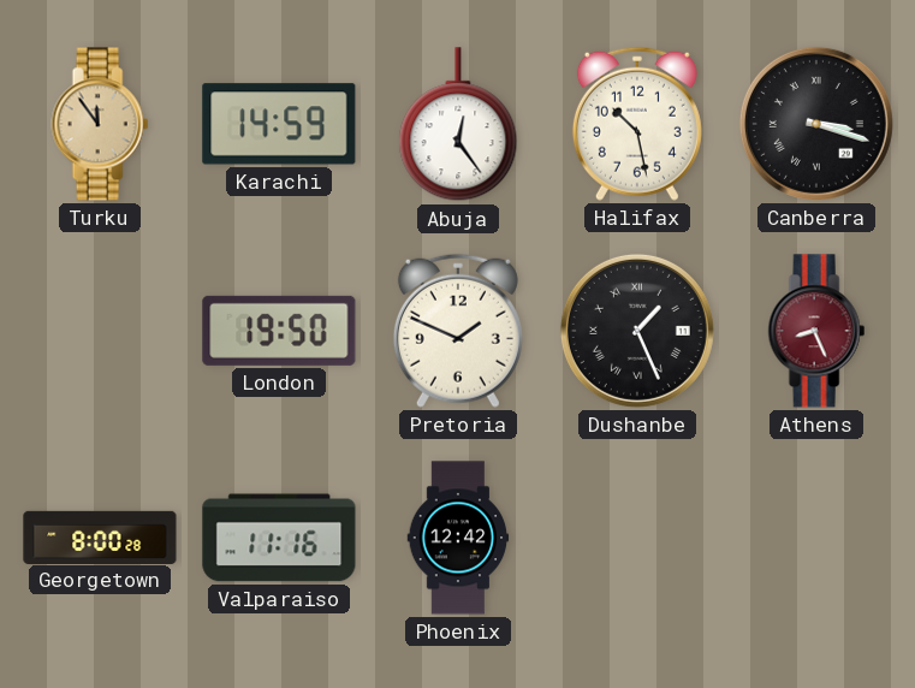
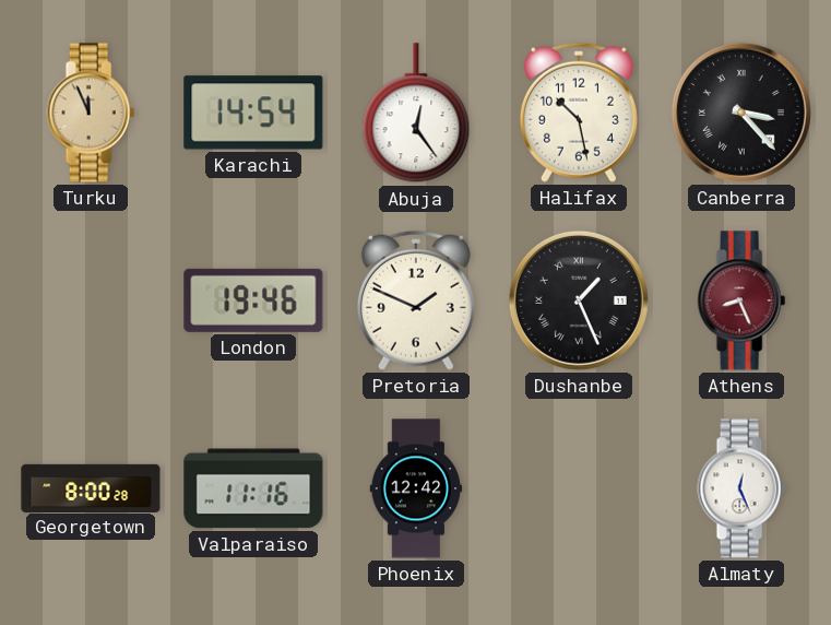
Turku: 11:54 -> 11:56
Karachi: 14:59 -> 14:54
Canberra: 3:18 -> 3:23
London: 19:50 -> 19:46
Almaty: none -> 12:26
